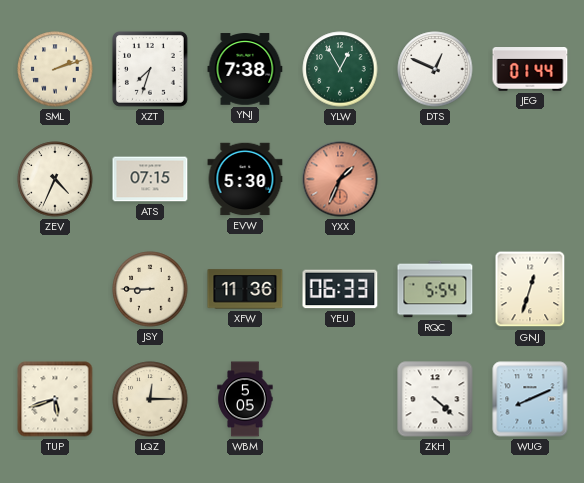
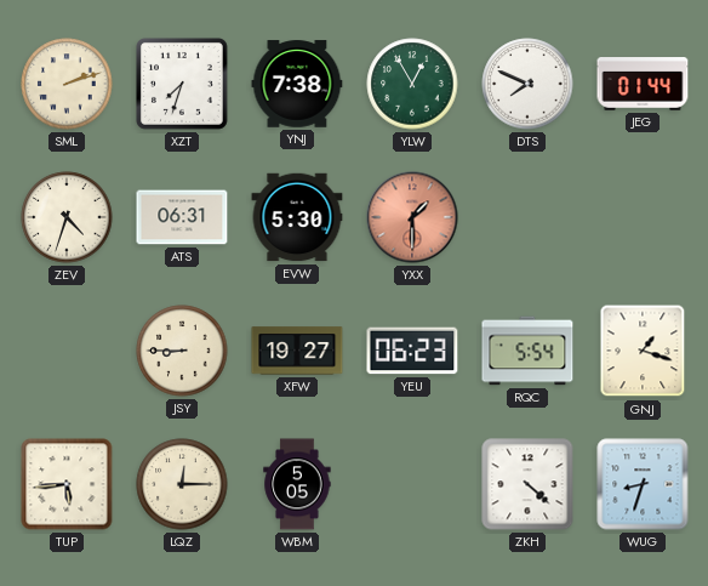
DTS: 12:49 -> 7:49
ZEV: 4:34 -> 4:33
ATS: 07:15 -> 06:31
YXX: 1:34 -> 1:30
XFW: 11:36 -> 19:27
YEU: 06:33 -> 06:23
GNJ: 12:33 -> 1:18
TUP: 5:42 -> 5:44
WUG: 8:11 -> 8:33
